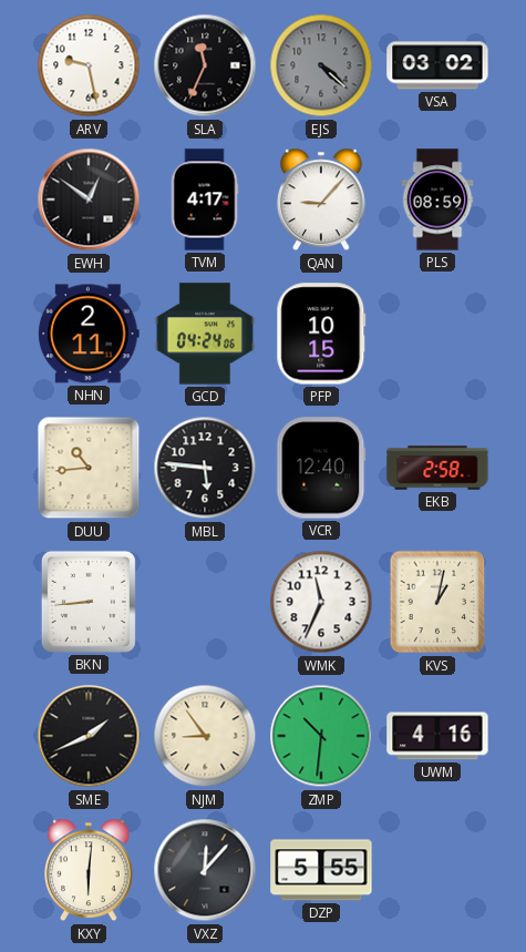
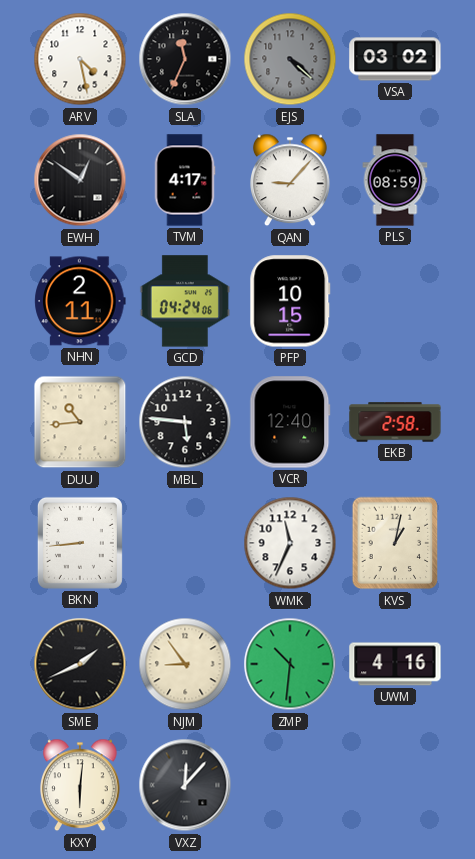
ARV: 9:28 -> 4:28
DZP: 5:55 -> none
